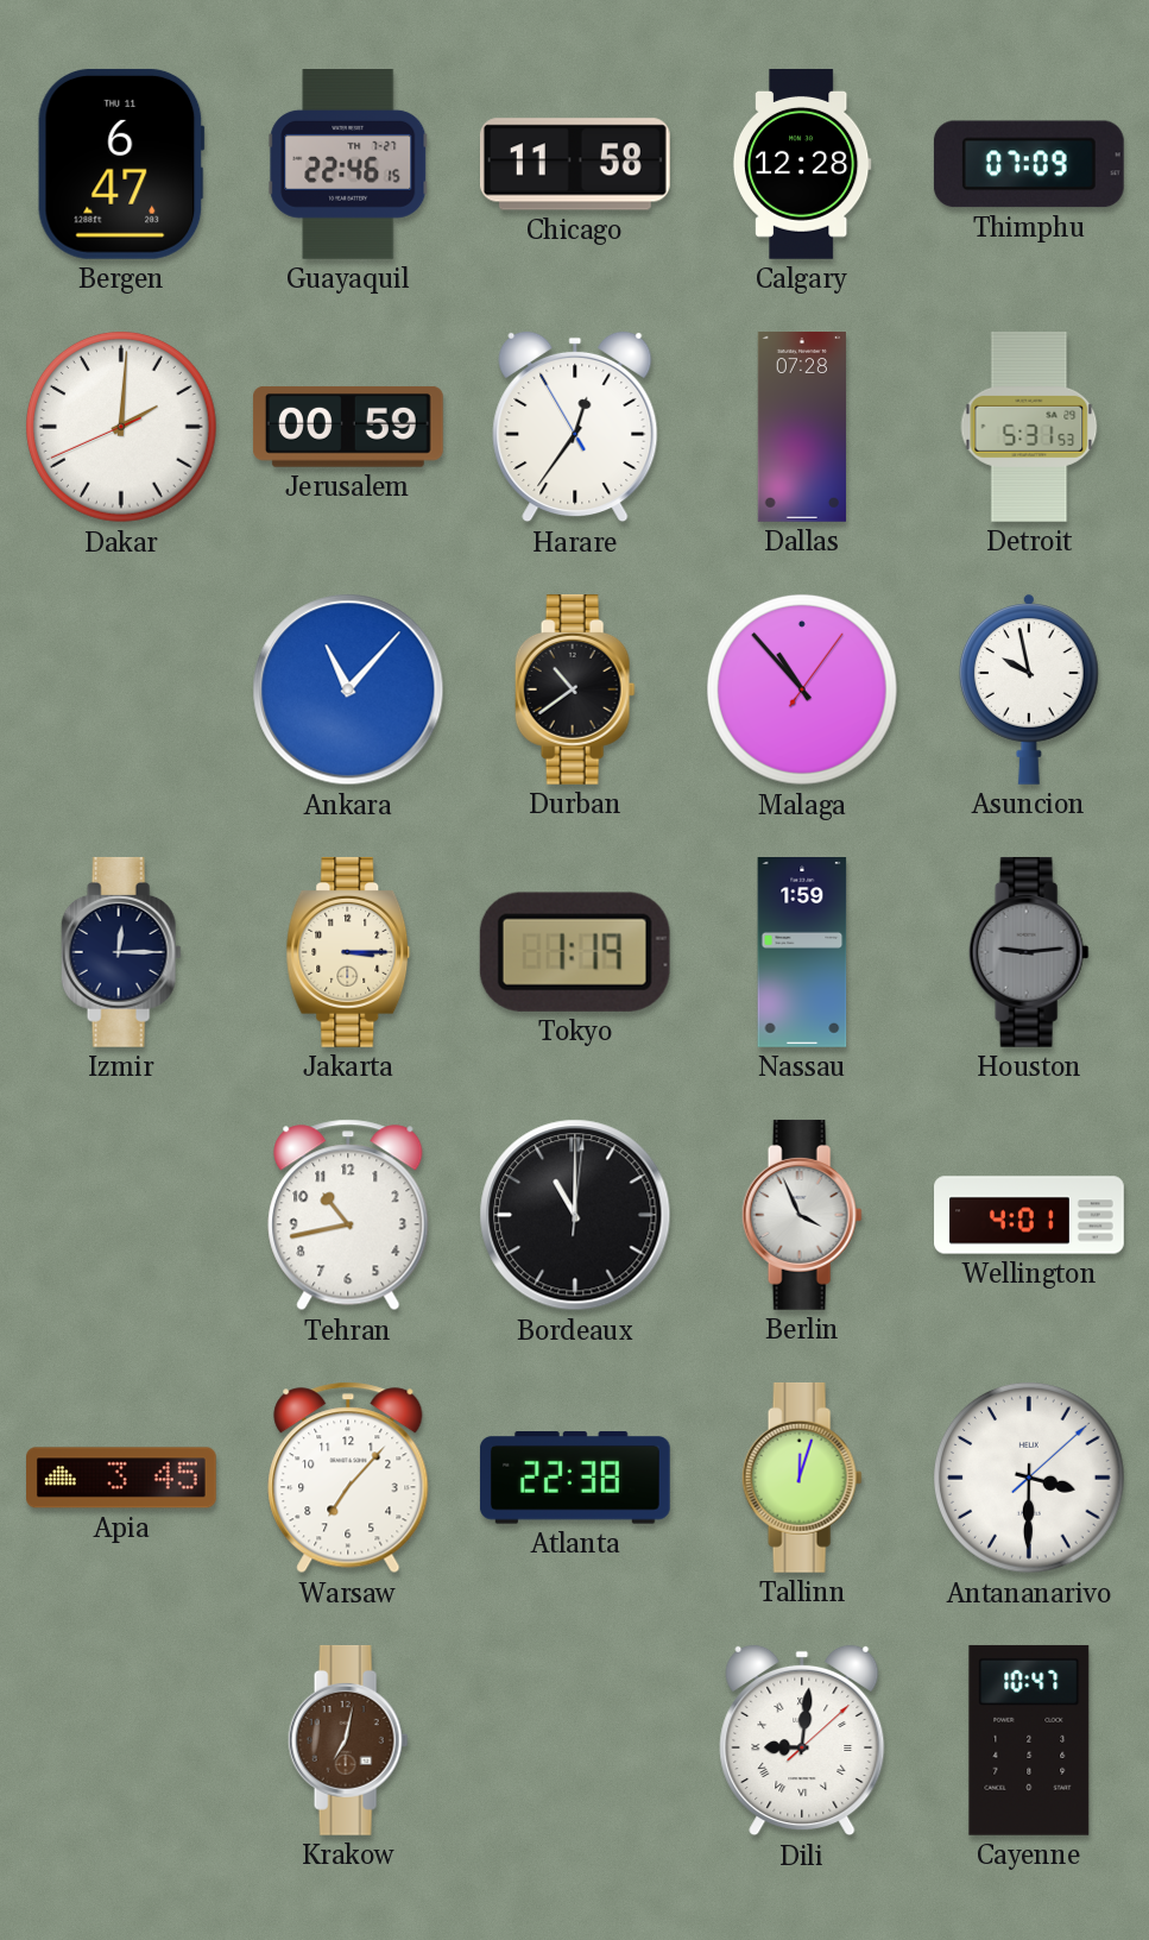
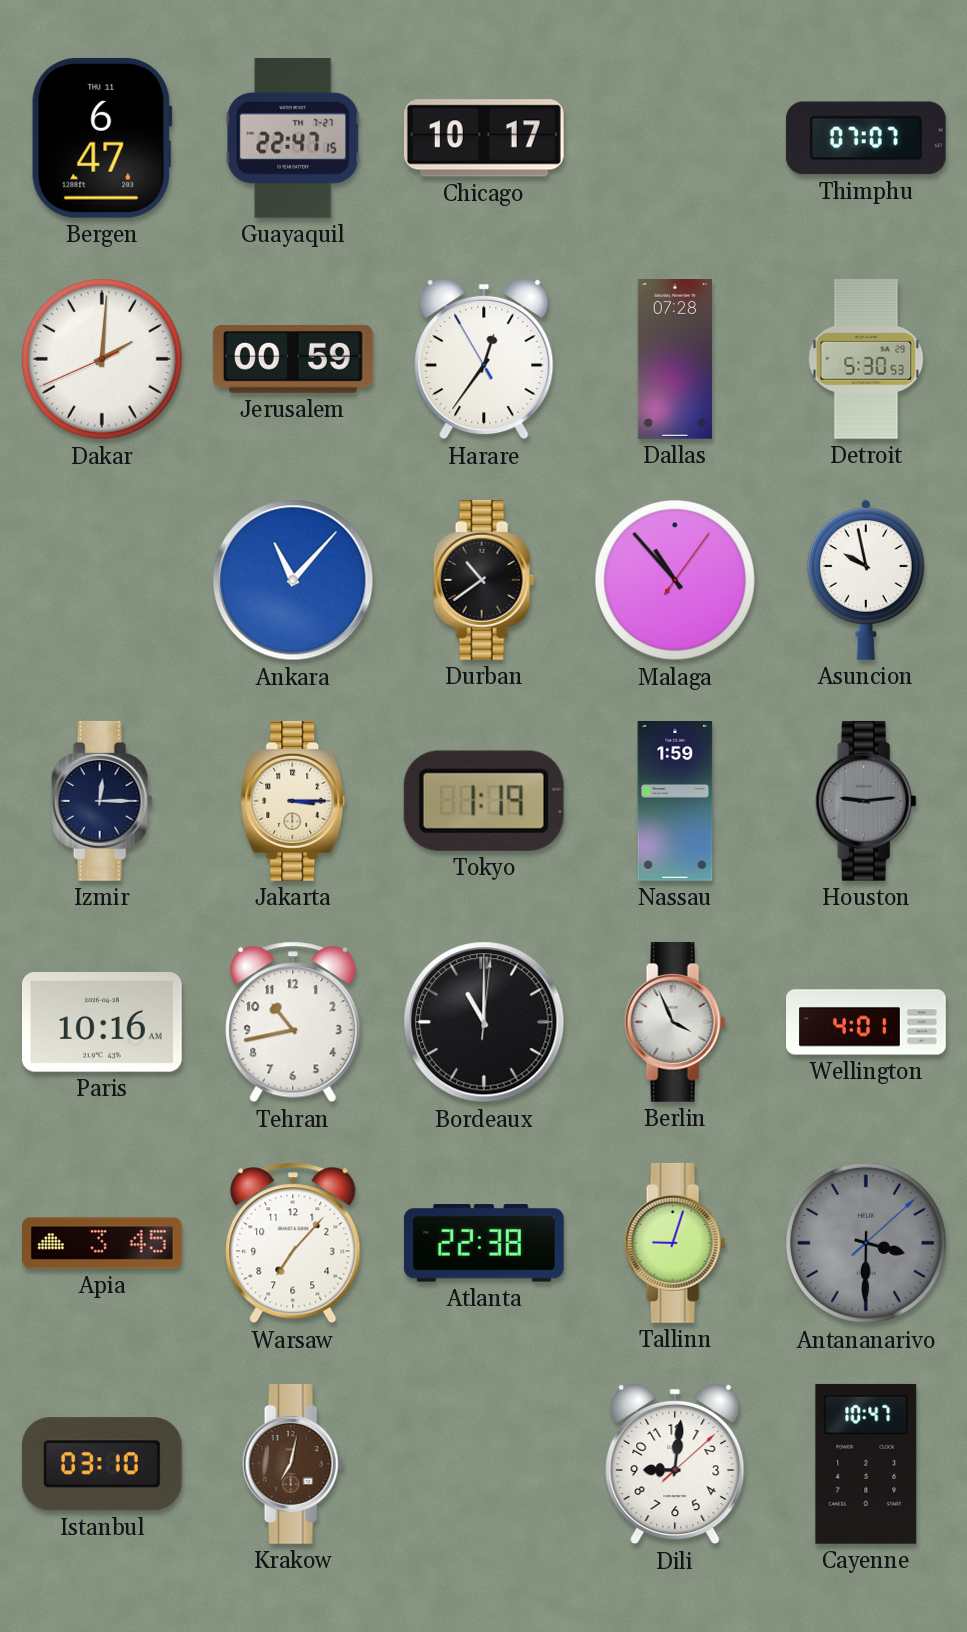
Guayaquil: 22:46 -> 22:47
Chicago: 11:58 -> 10:17
Calgary: 12:28 -> none
Thimphu: 07:09 -> 07:07
Detroit: 5:31 -> 5:30
Paris: none -> 10:16
Tallinn: 12:03 -> 9:03
Antananarivo dial: white -> grey
Istanbul: none -> 03:10
Dili numerals: Roman -> Arabic
